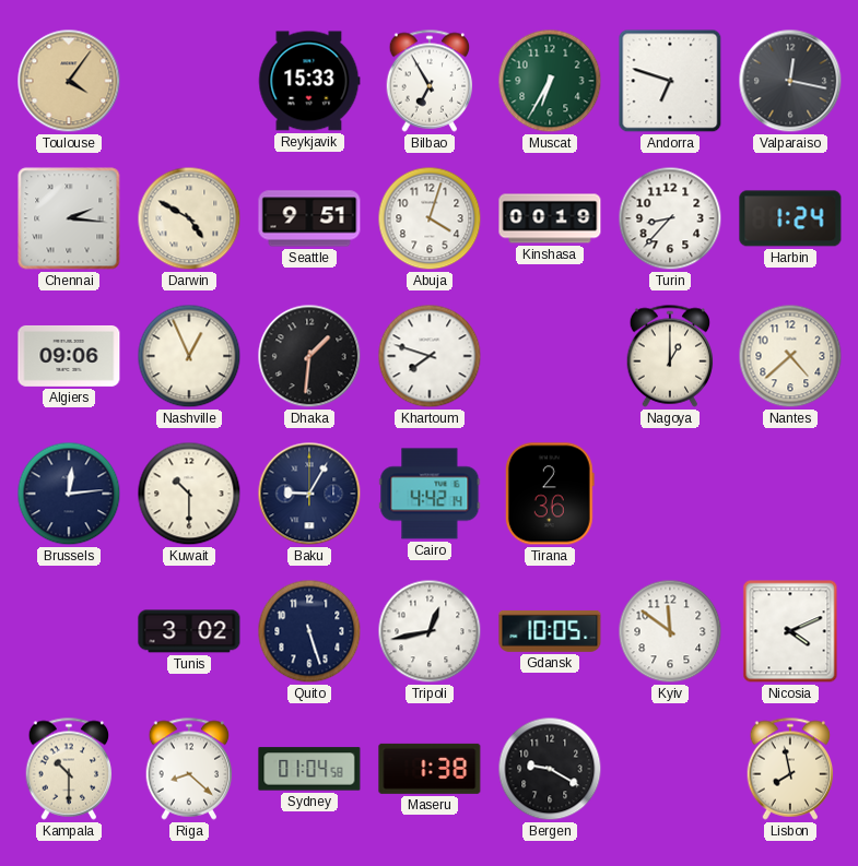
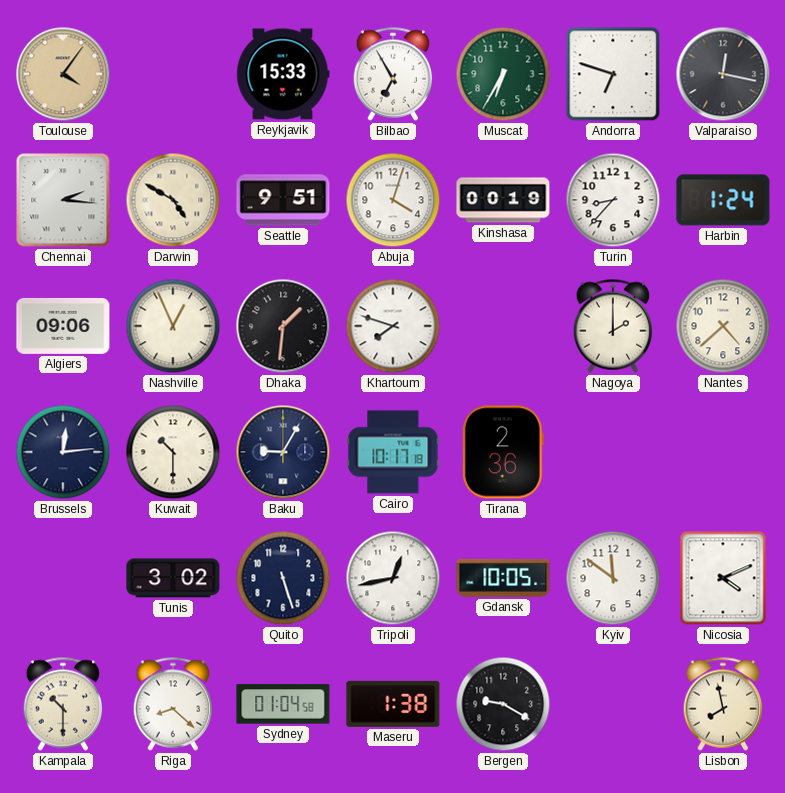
Nagoya: 1:00 -> 2:00
Cairo: 4:42 -> 10:17
